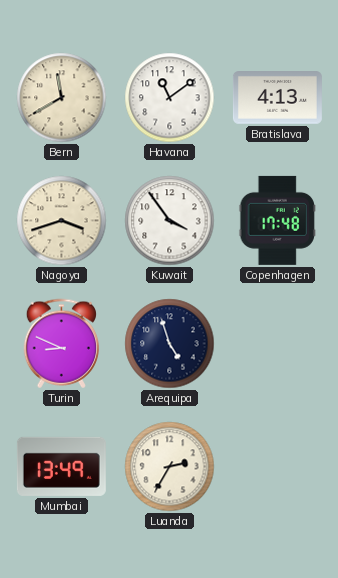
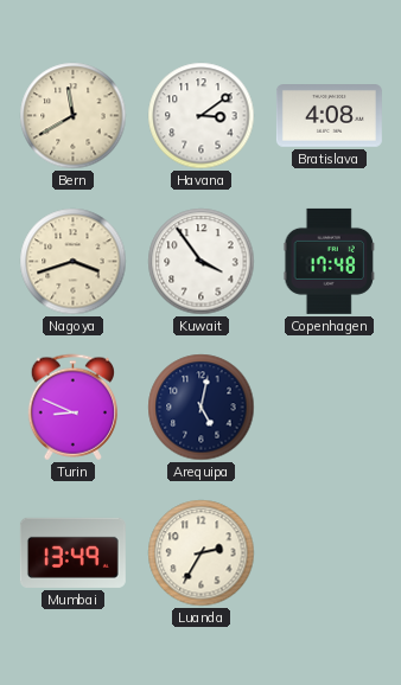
Havana: 11:09 -> 3:09
Bratislava: 4:13 -> 4:08
Arequipa: 4:57 -> 5:02
